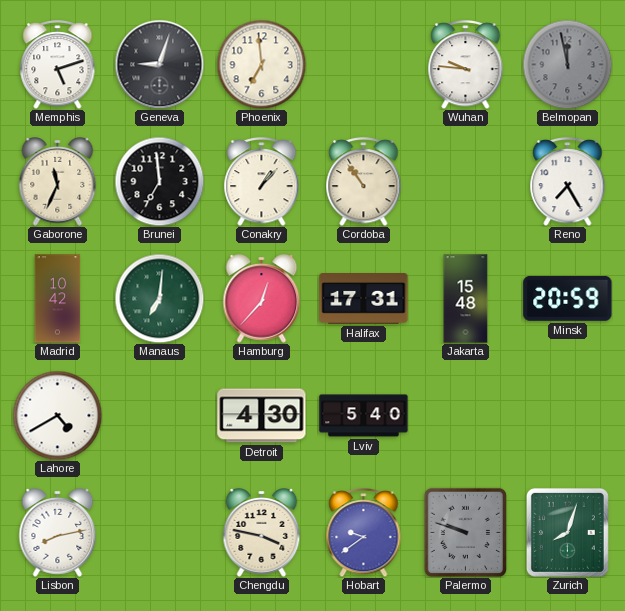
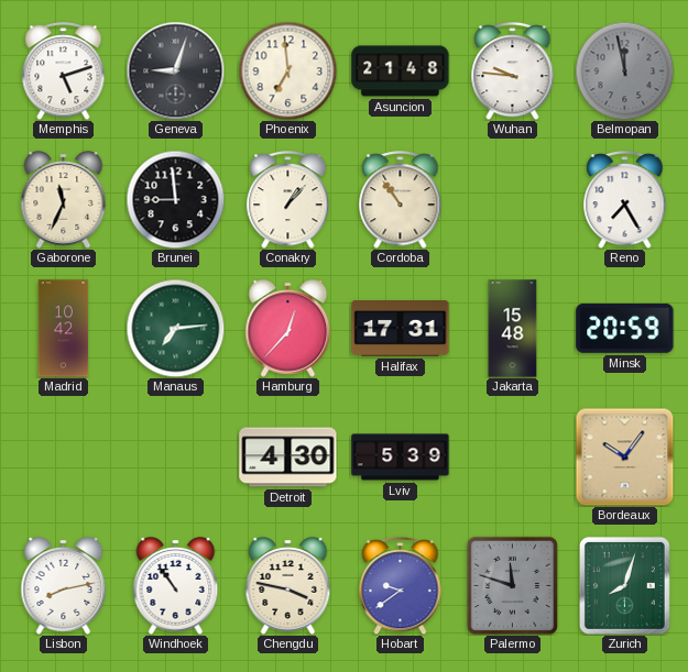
Asuncion: none -> 21:48
Brunei: 6:59 -> 8:59
Manaus: 7:01 -> 7:14
Lahore: 4:40 -> none
Lviv: 5:40 -> 5:39
Bordeaux: none -> 10:06
Windhoek: none -> 10:54
Palermo: 9:48 -> 11:48
